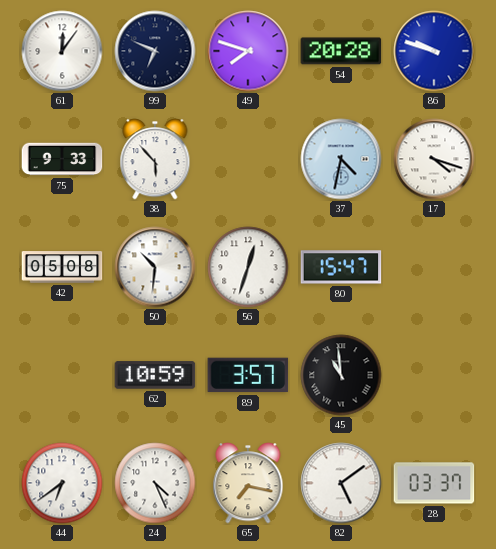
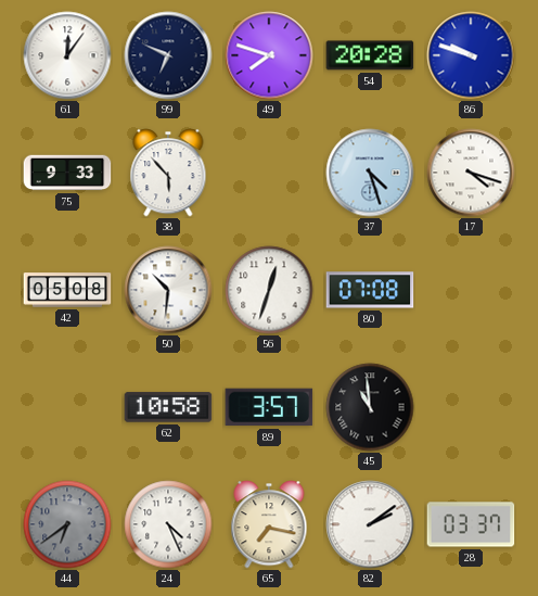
37: 4:32 -> 4:27
80: 15:47 -> 07:08
62: 10:59 -> 10:58
44 dial: white -> grey
82: 5:09 -> 2:09
